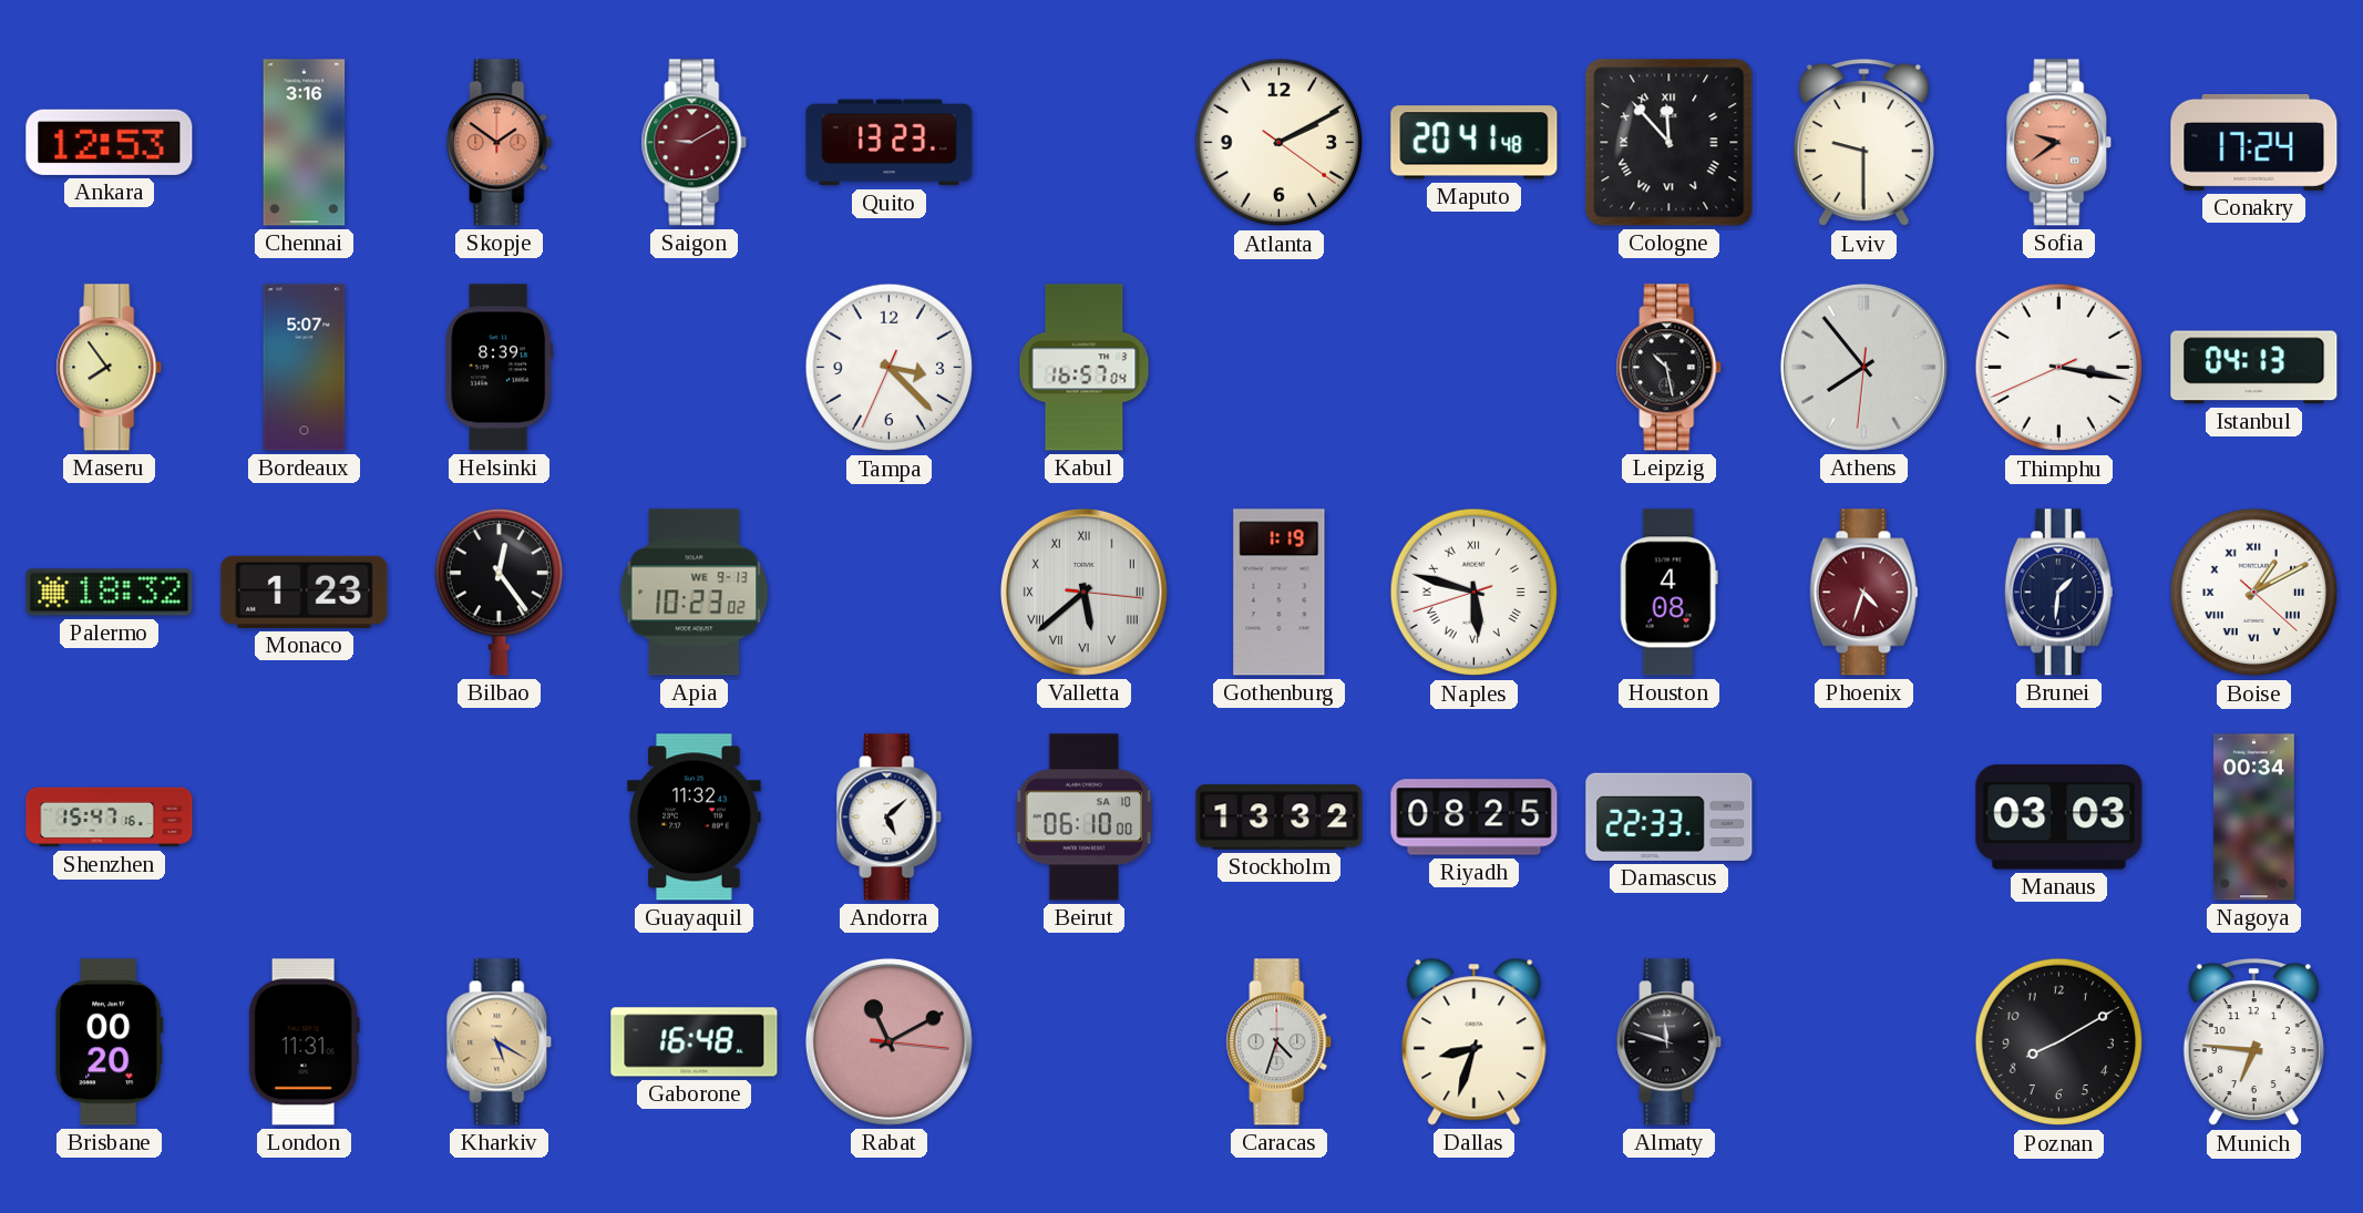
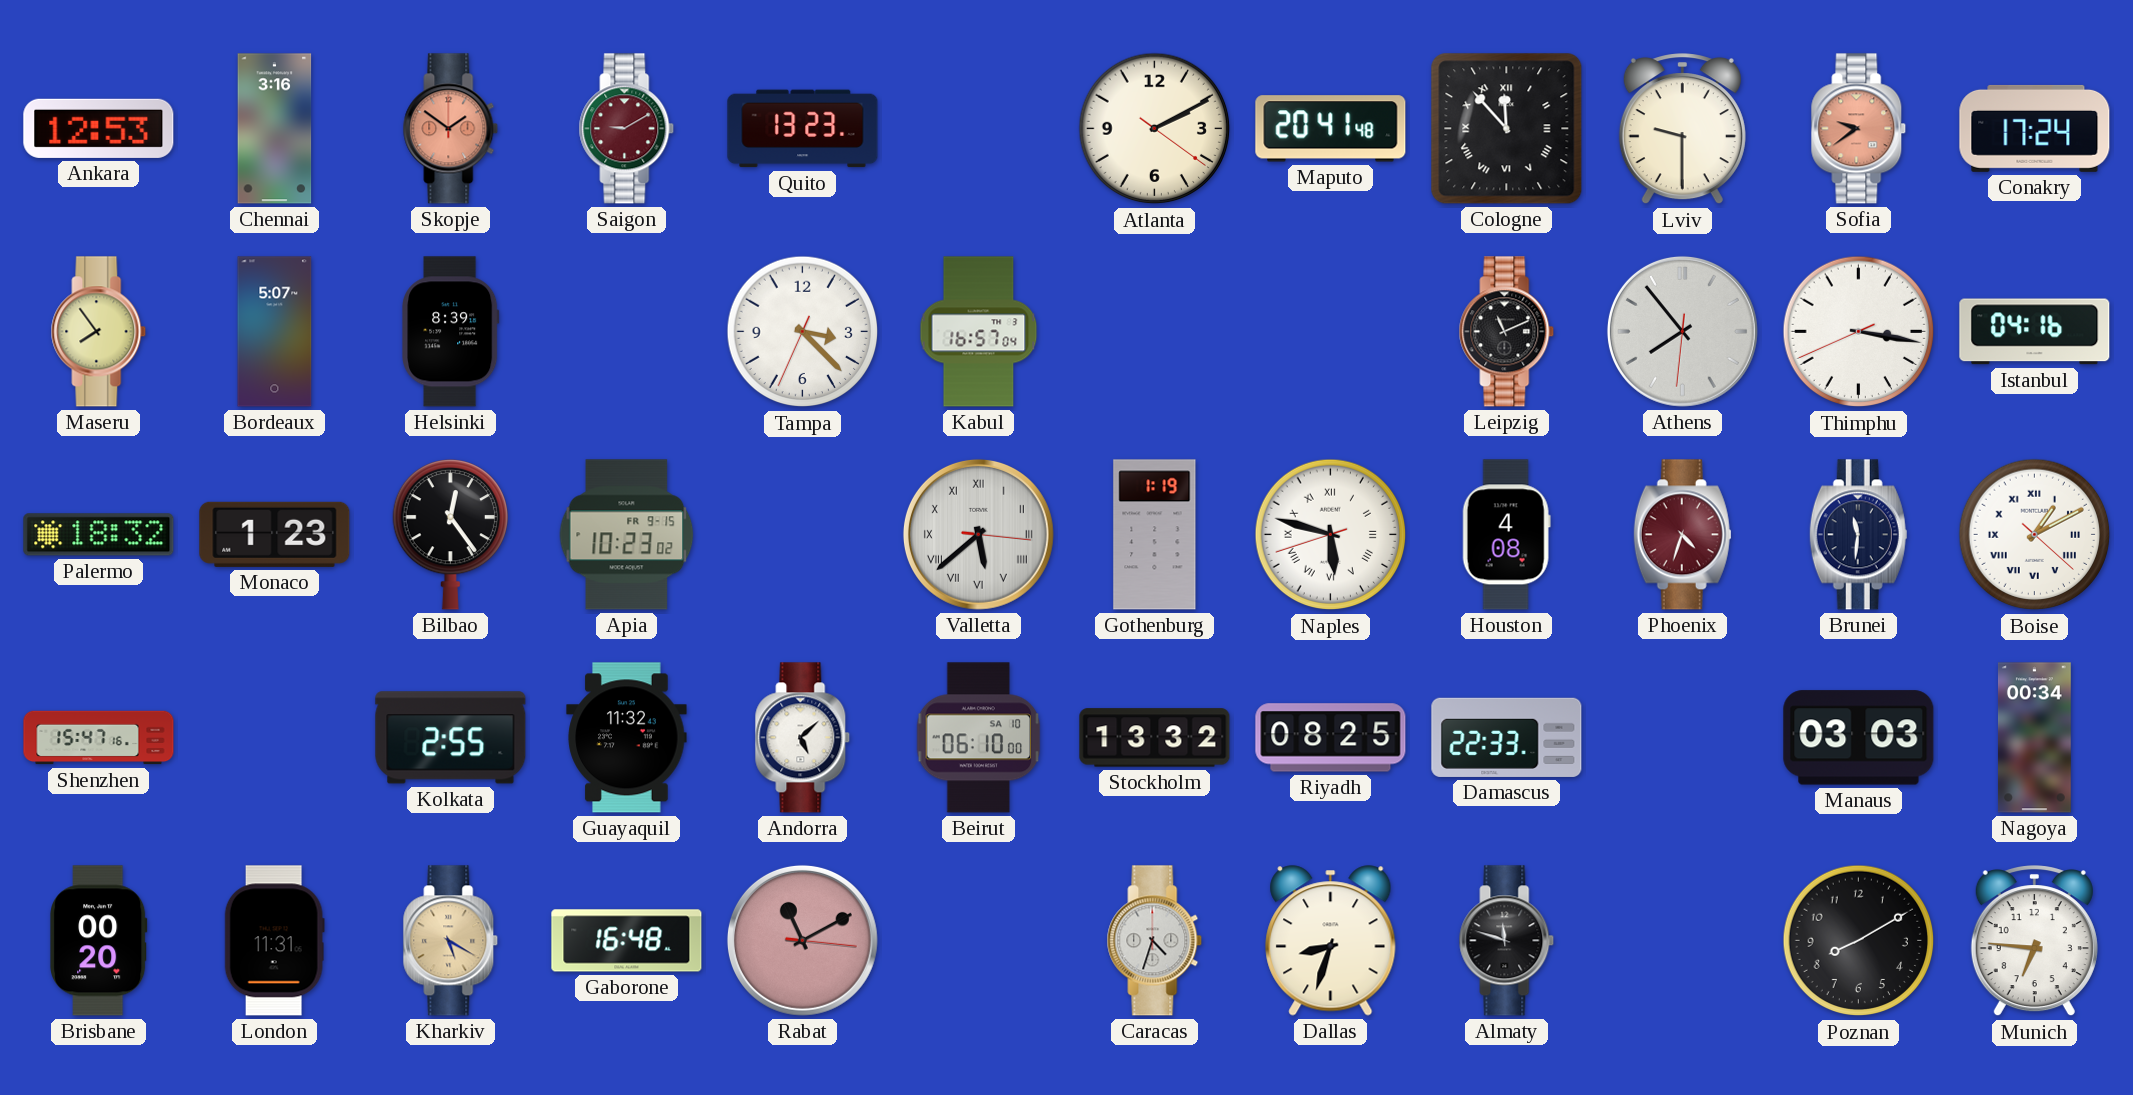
Leipzig: 10:28 -> 11:11
Istanbul: 04:13 -> 04:16
Apia date: WE 9-13 -> FR 9-15
Brunei: 1:31 -> 11:31
Kolkata: none -> 2:55
